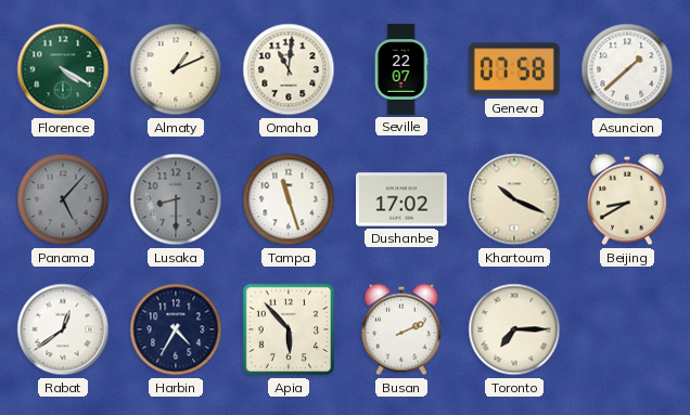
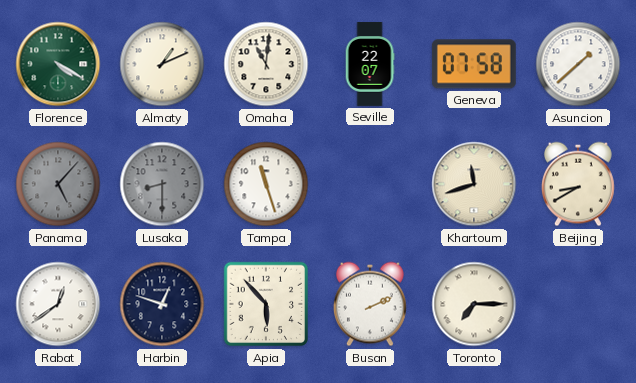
Dushanbe: 17:02 -> none
Khartoum: 10:19 -> 11:42
Harbin: 4:35 -> 12:48
